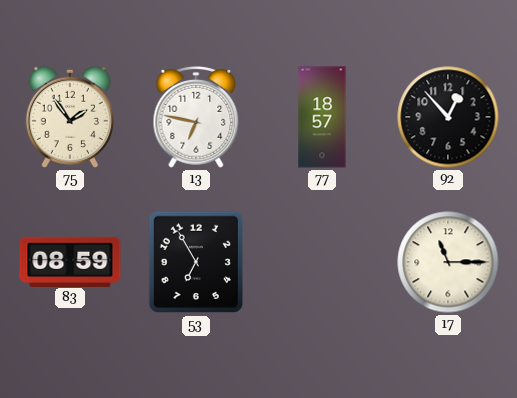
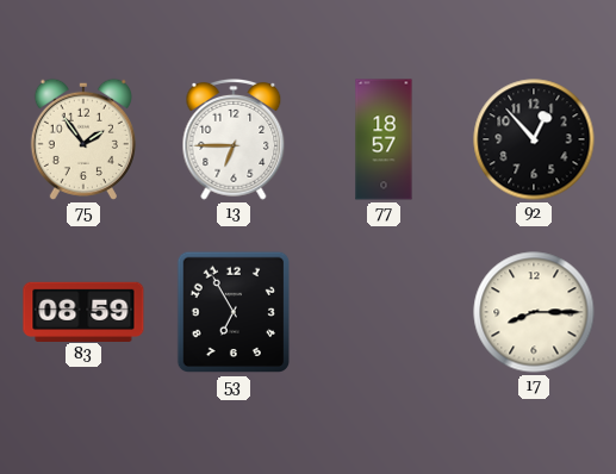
13: 6:47 -> 6:45
17: 11:15 -> 8:15
